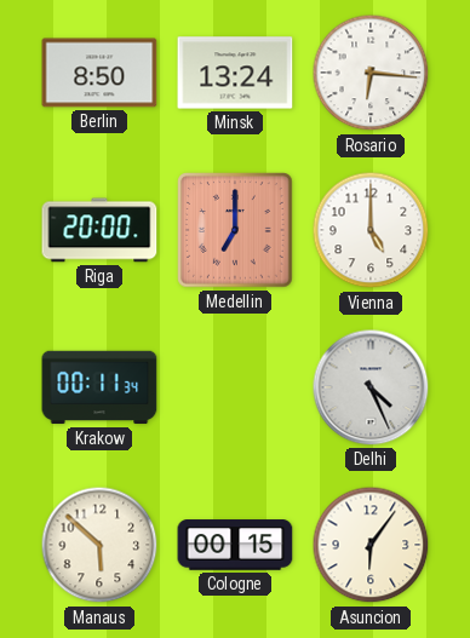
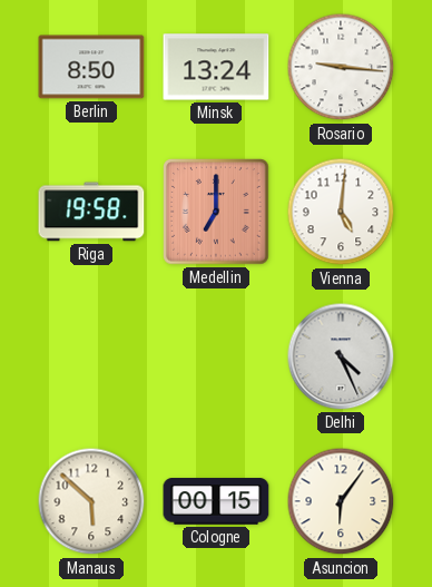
Rosario: 6:16 -> 9:16
Riga: 20:00 -> 19:58
Vienna: 5:00 -> 5:01
Krakow: 00:11 -> none
